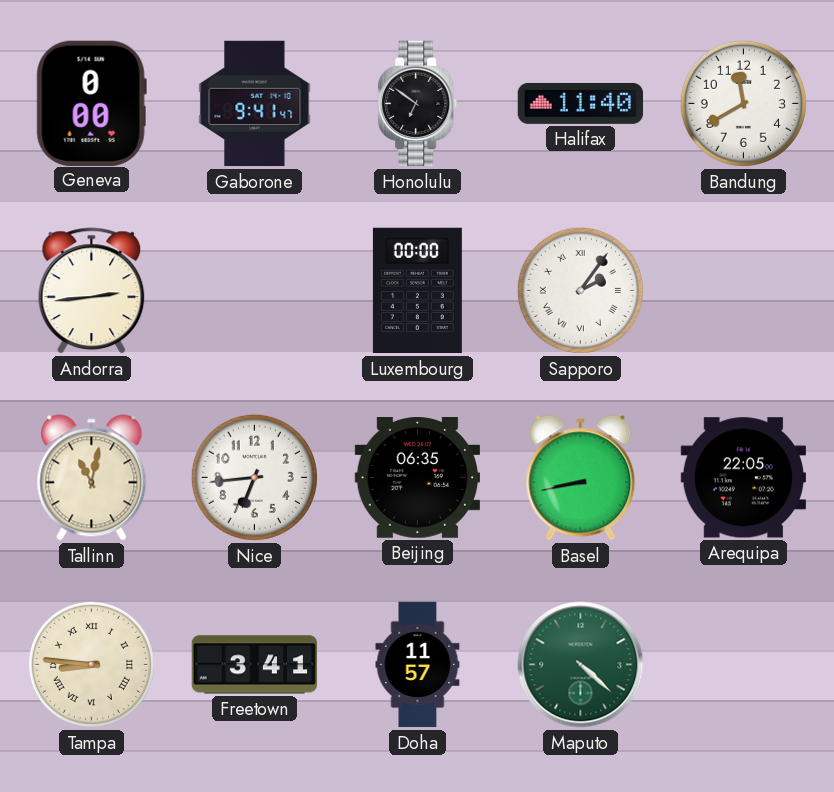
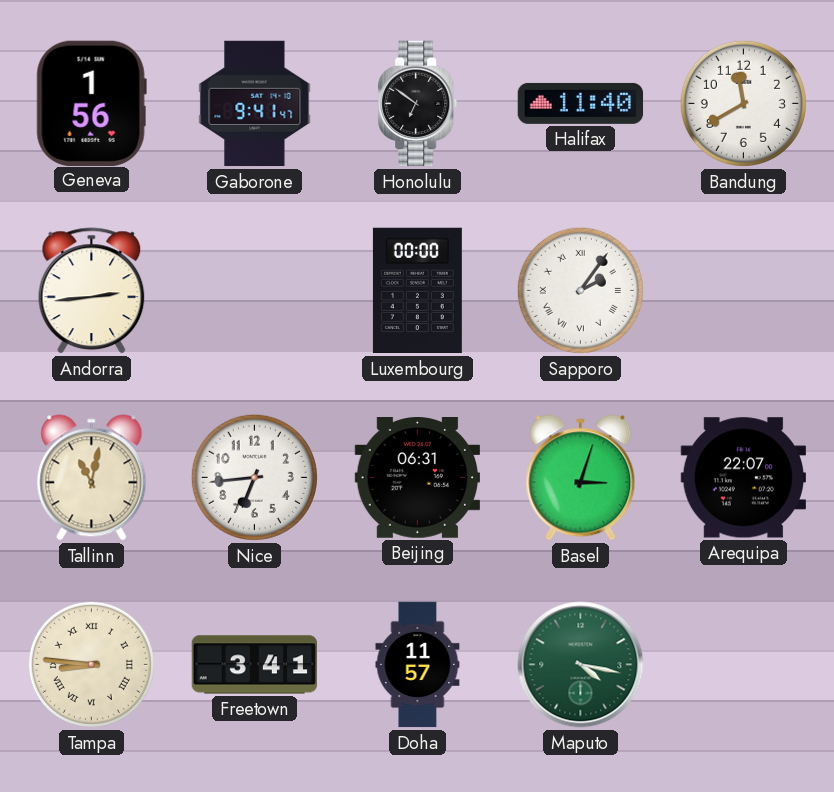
Geneva: 0:00 -> 1:56
Beijing: 06:35 -> 06:31
Basel: 8:43 -> 3:03
Arequipa: 22:05 -> 22:07
Maputo: 4:22 -> 4:17
